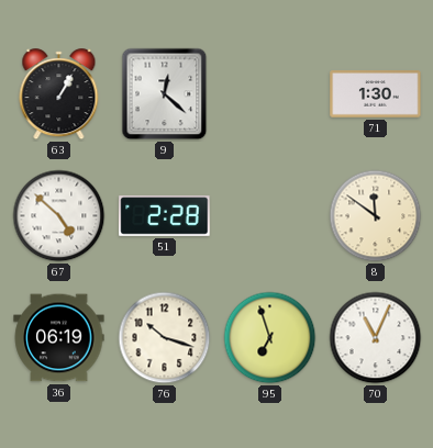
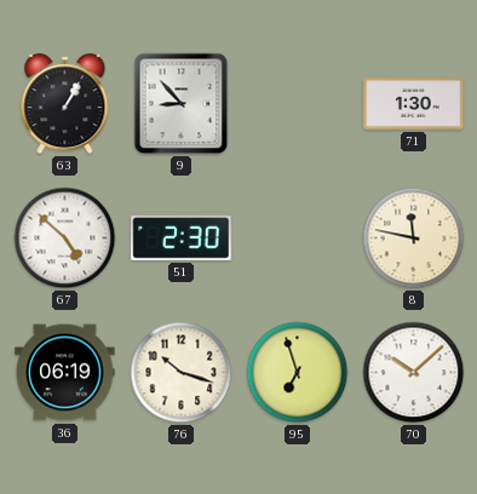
9: 12:22 -> 8:53
51: 2:28 -> 2:30
8: 11:51 -> 11:47
70: 11:04 -> 10:08
